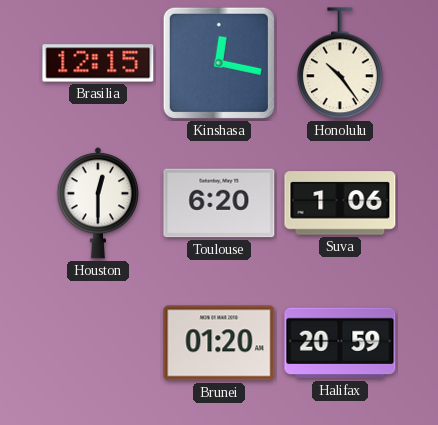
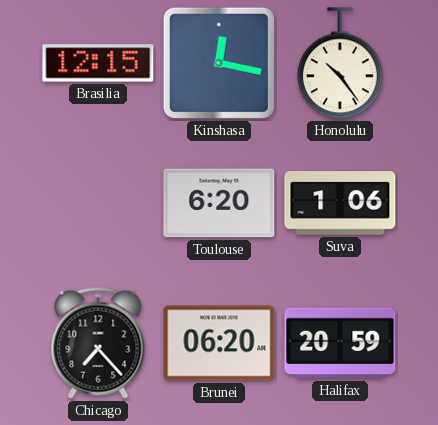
Houston: 12:30 -> none
Chicago: none -> 7:23
Brunei: 01:20 -> 06:20
